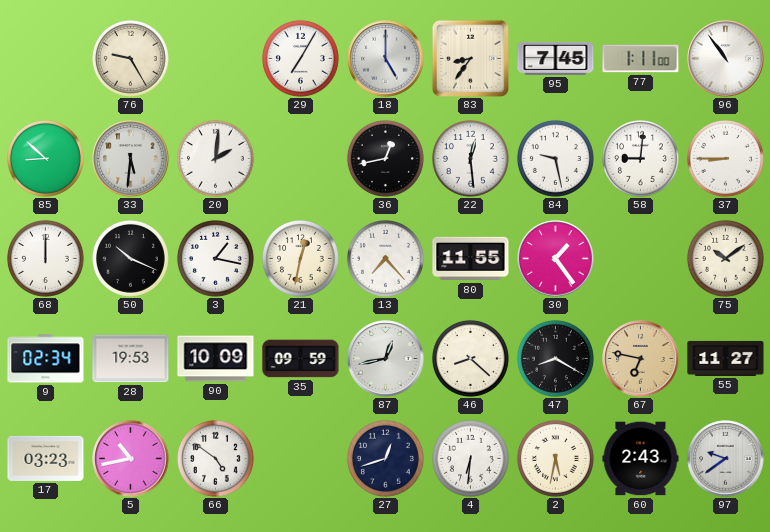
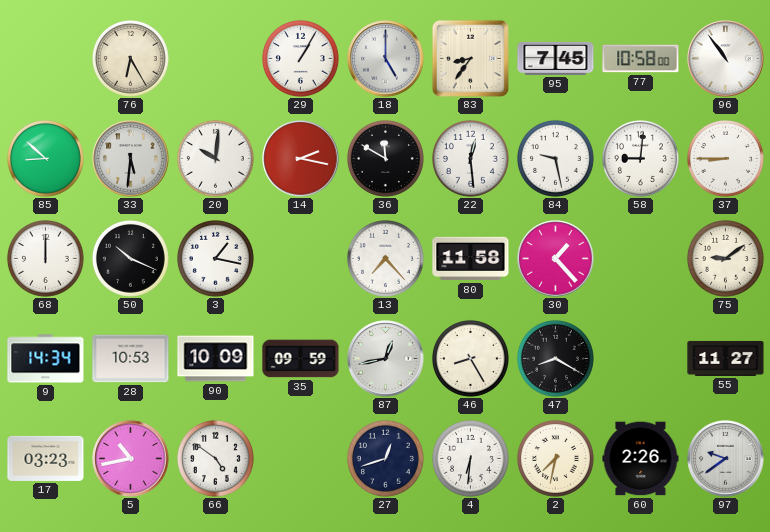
76: 9:25 -> 6:25
29: 7:05 -> 1:05
77: 1:11 -> 10:58
20: 2:01 -> 10:01
14: none -> 2:17
36: 12:43 -> 11:50
21: 12:32 -> none
80: 11:55 -> 11:58
30: 1:24 -> 1:23
75: 10:09 -> 9:09
9: 02:34 -> 14:34
28: 19:53 -> 10:53
46: 8:22 -> 8:25
67: 6:47 -> none
2: 5:32 -> 7:32
60: 2:43 -> 2:26
